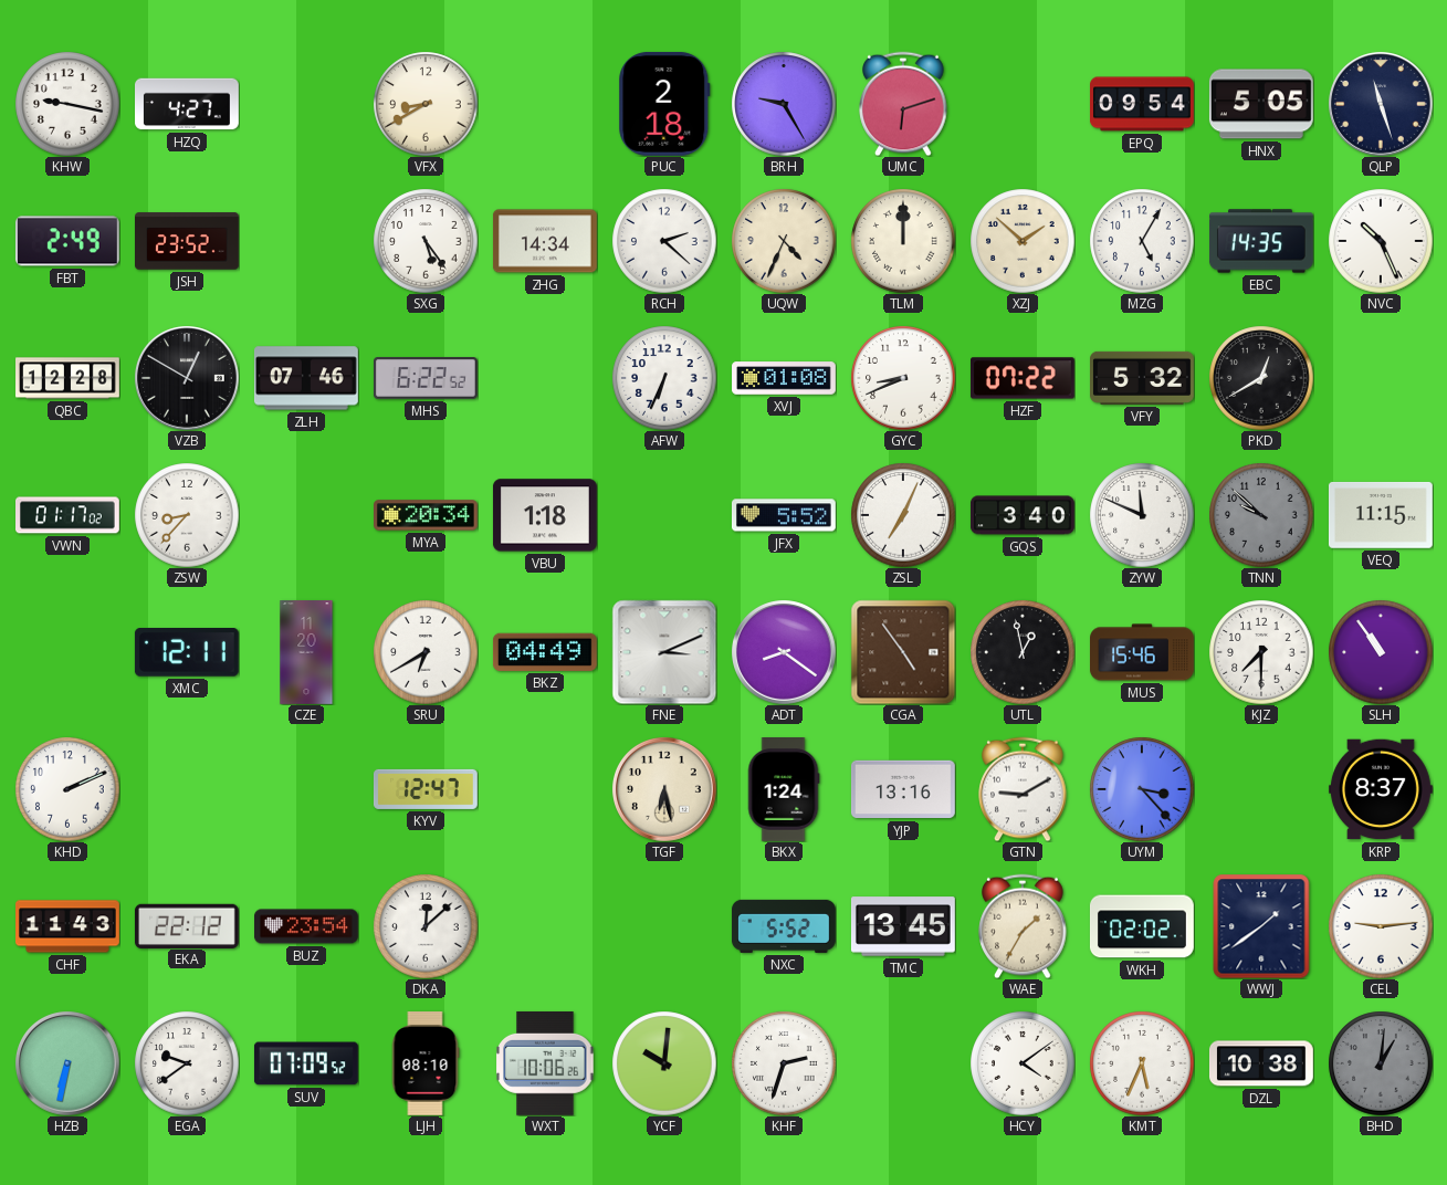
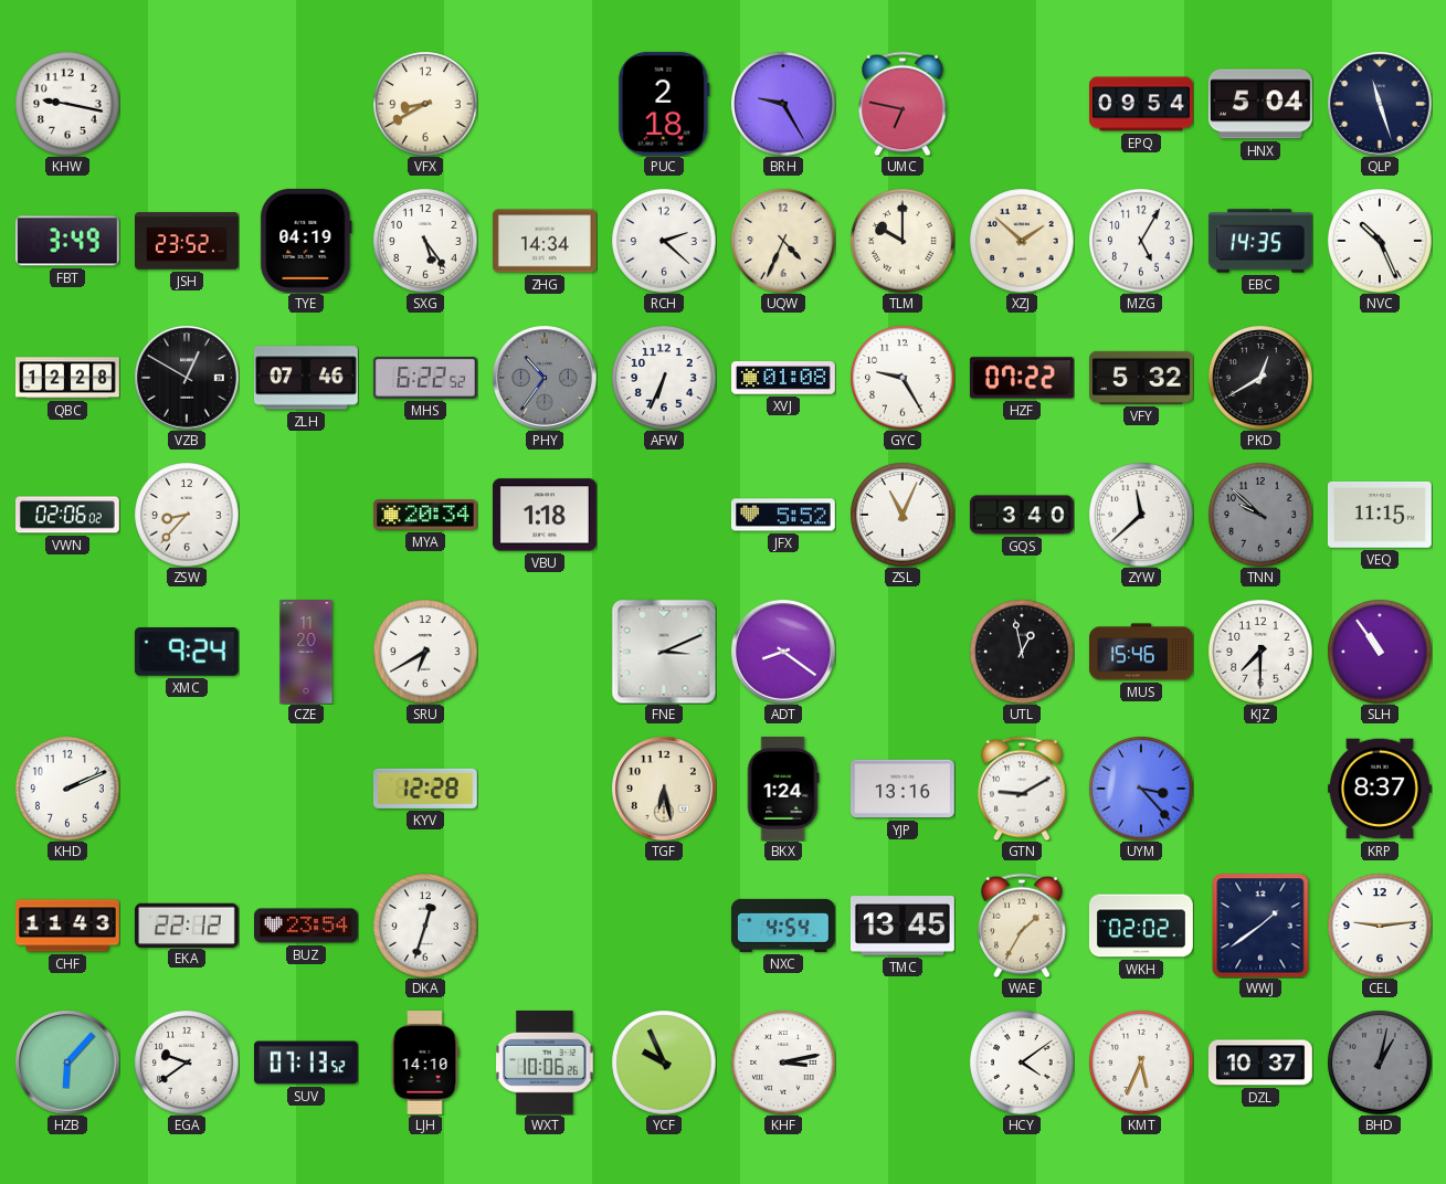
HZQ: 4:27 -> none
UMC: 6:12 -> 6:47
HNX: 5:05 -> 5:04
FBT: 2:49 -> 3:49
TYE: none -> 04:19
TLM: 12:00 -> 10:00
PHY: none -> 10:36
GYC: 8:41 -> 9:25
VWN: 01:17 -> 02:06
ZSL: 7:04 -> 11:04
ZYW: 11:49 -> 11:38
XMC: 12:11 -> 9:24
BKZ: 04:49 -> none
CGA: 4:54 -> none
KYV: 12:47 -> 12:28
DKA: 12:08 -> 12:33
NXC: 5:52 -> 4:54
HZB: 6:32 -> 6:07
SUV: 07:09 -> 07:13
LJH: 08:10 -> 14:10
YCF: 10:01 -> 9:56
KHF: 2:33 -> 3:13
DZL: 10:38 -> 10:37
BHD: 1:01 -> 1:02
